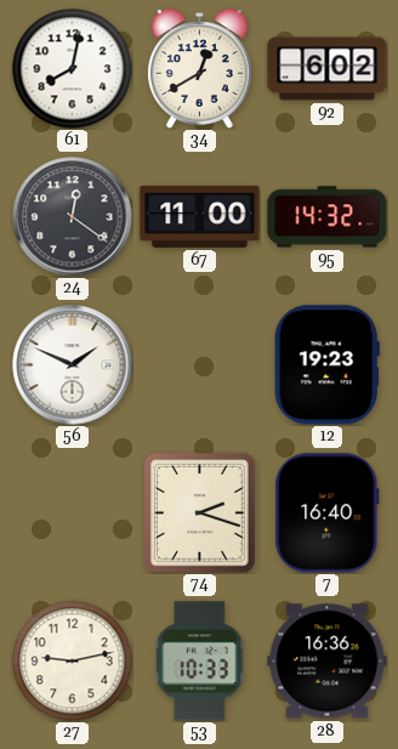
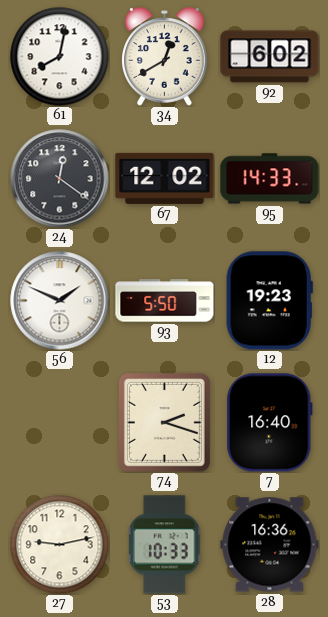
67: 11:00 -> 12:02
95: 14:32 -> 14:33
93: none -> 5:50
